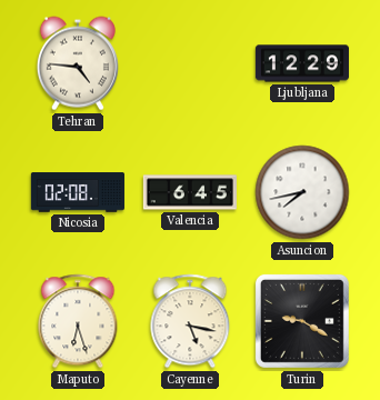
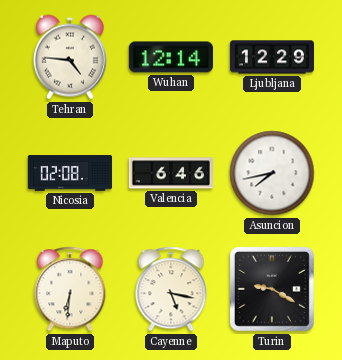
Wuhan: none -> 12:14
Valencia: 6:45 -> 6:46
Maputo: 6:27 -> 6:31
